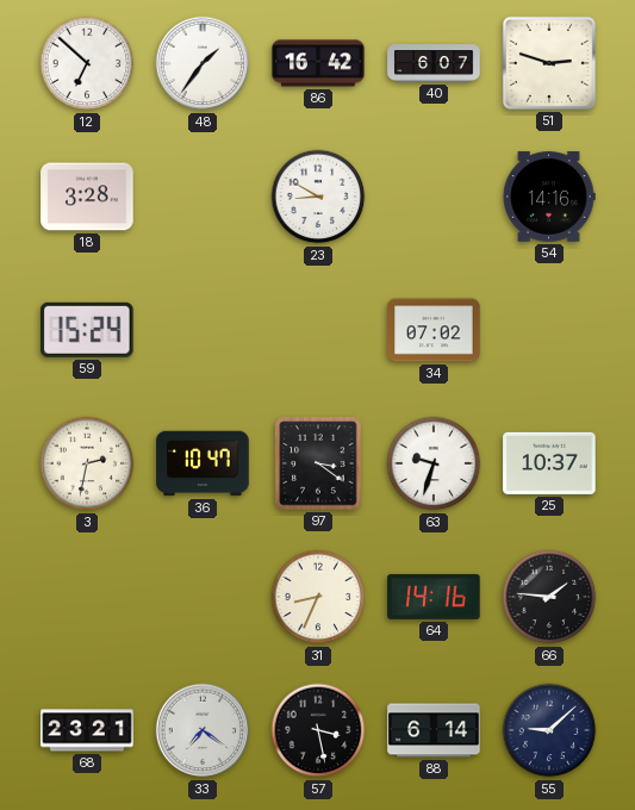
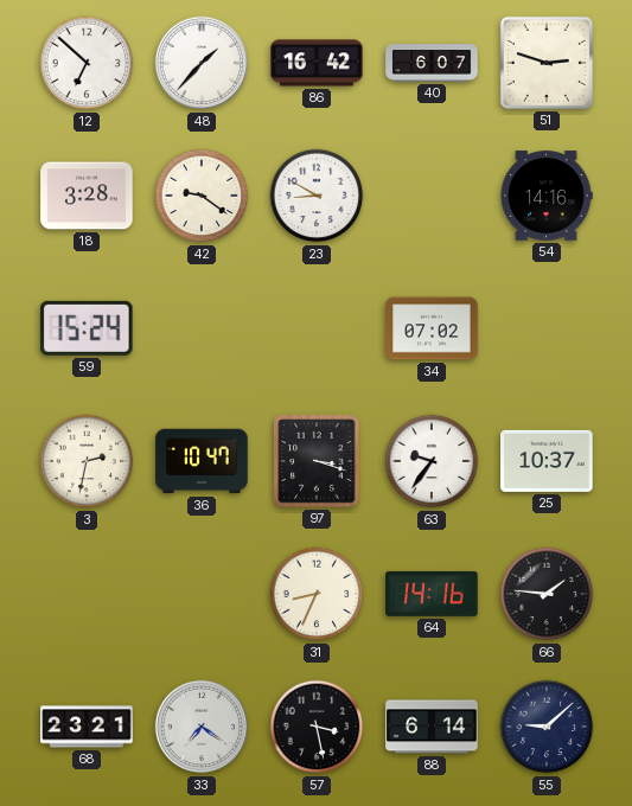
48: 1:36 -> 1:37
42: none -> 9:21
97: 3:21 -> 3:18
63: 9:33 -> 9:36
